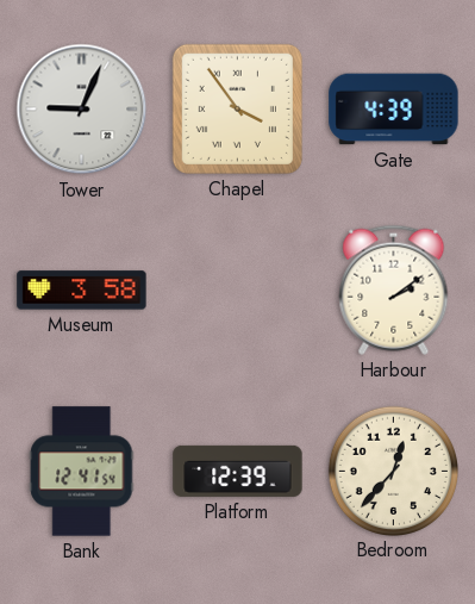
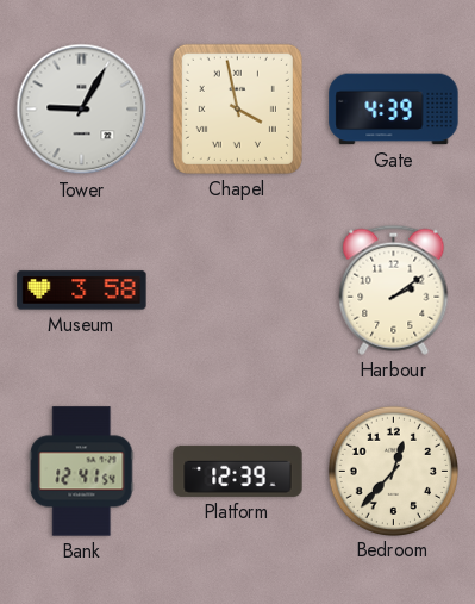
Tower: 9:04 -> 9:05
Chapel: 3:54 -> 3:58
